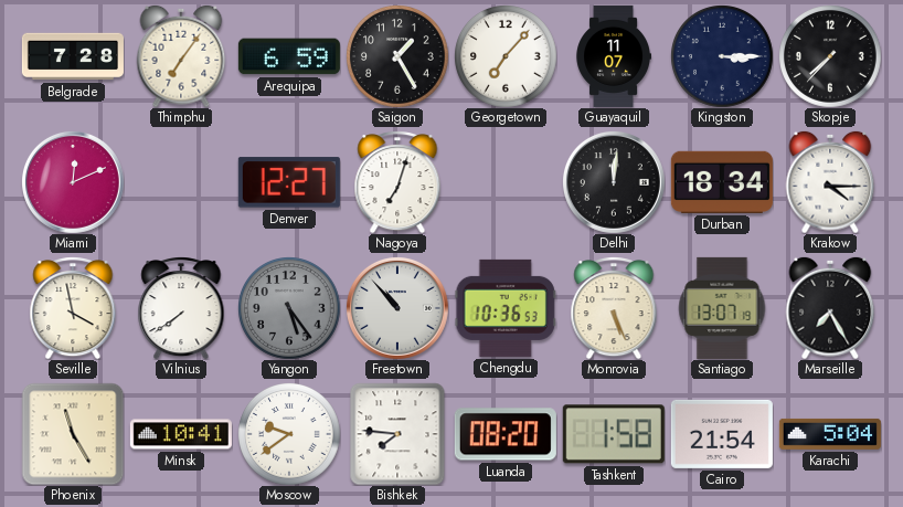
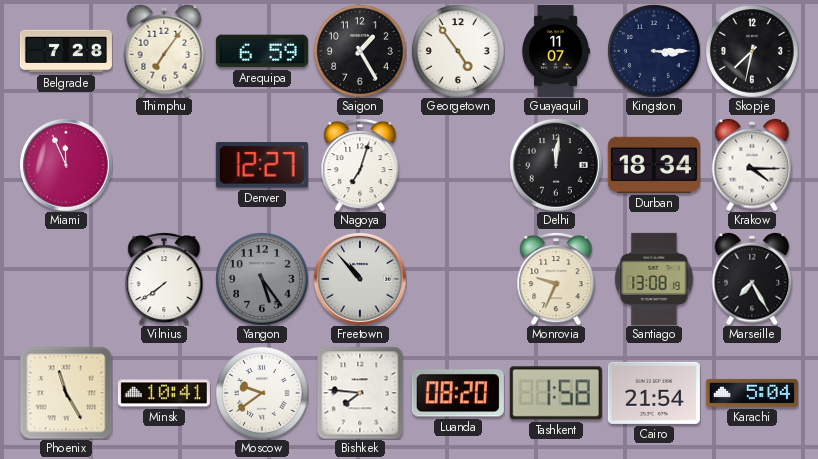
Georgetown: 7:07 -> 4:54
Skopje: 7:37 -> 7:32
Miami: 12:11 -> 11:56
Seville: 3:58 -> none
Chengdu: 10:36 -> none
Monrovia: 5:26 -> 9:34
Santiago: 13:07 -> 13:08
